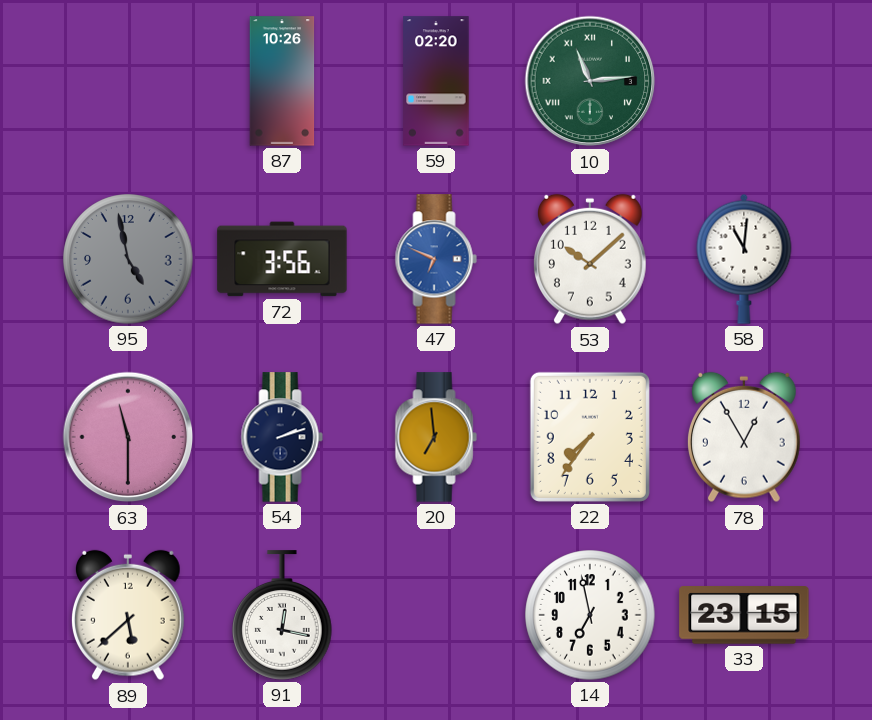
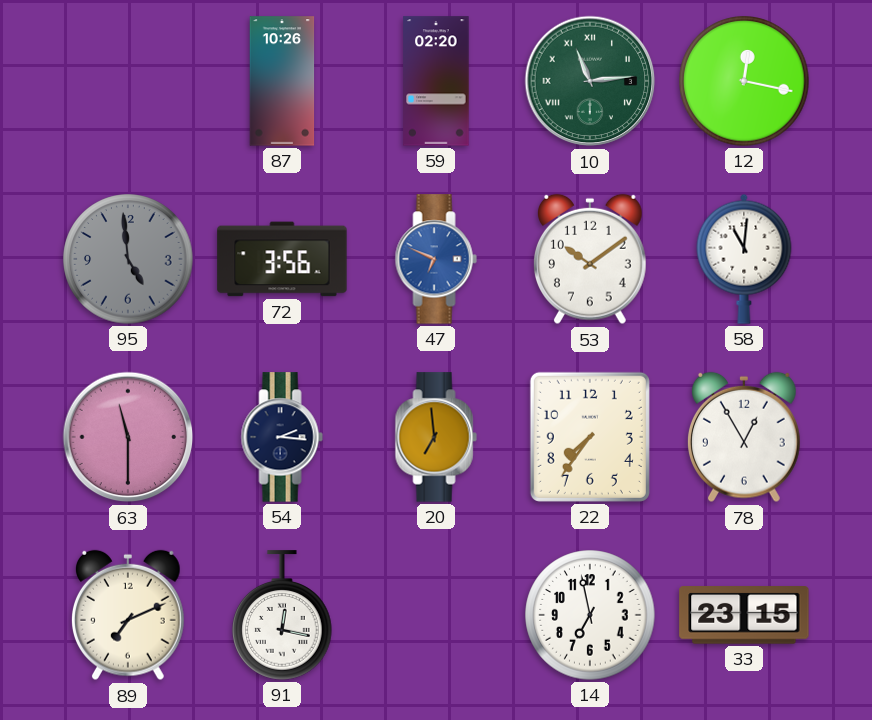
12: none -> 12:17
95: 4:58 -> 4:59
53: 10:08 -> 10:09
54: 2:12 -> 2:16
89: 5:38 -> 7:11
